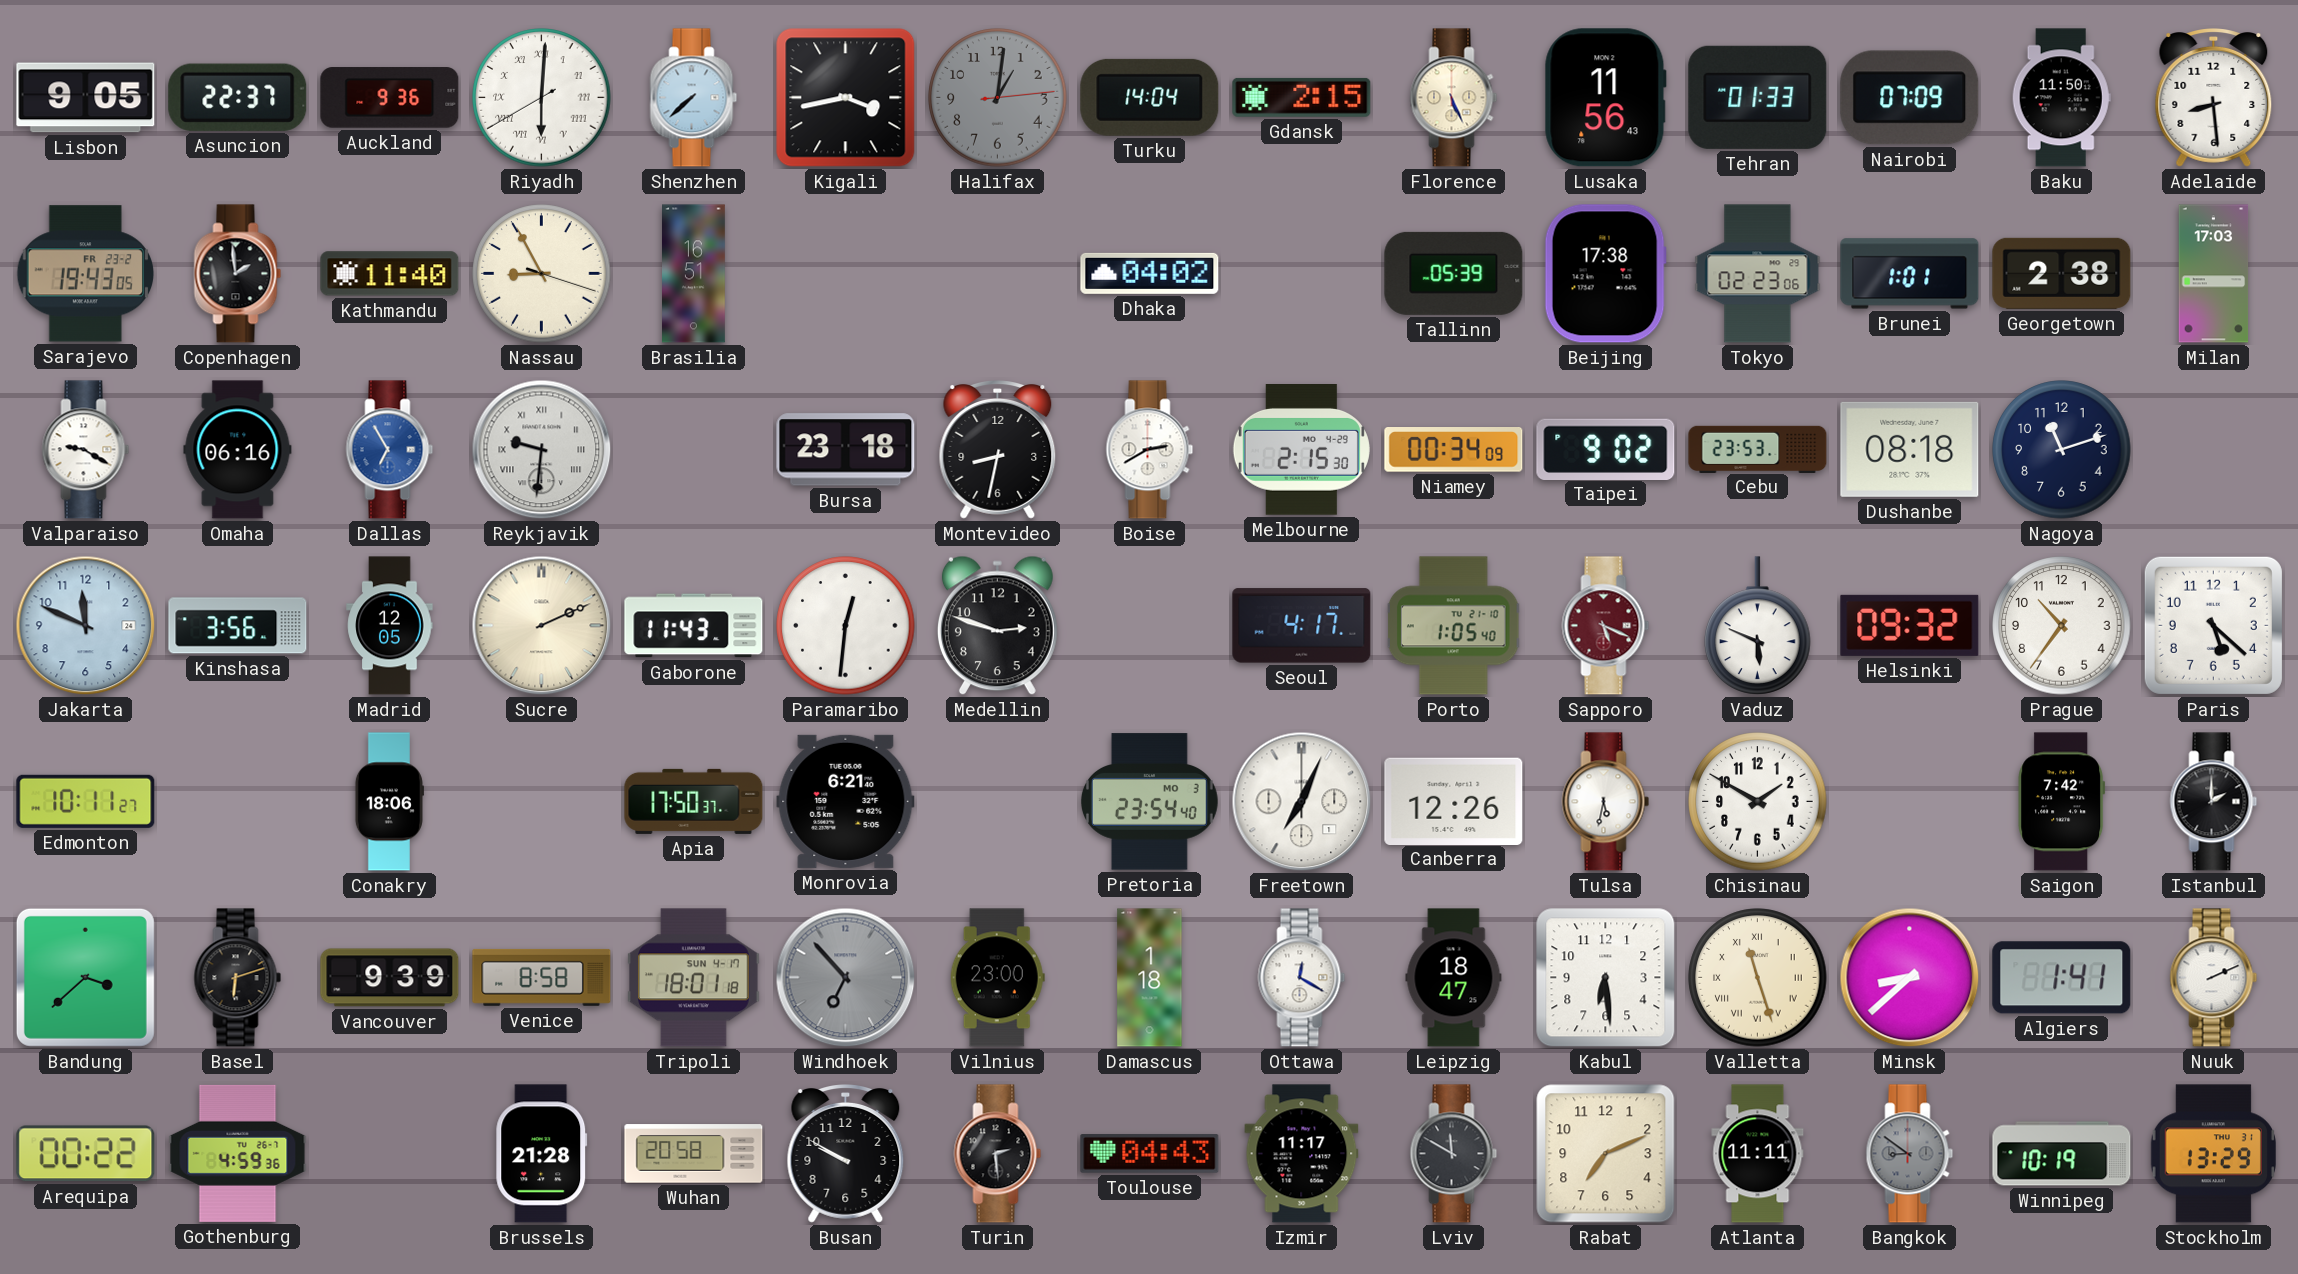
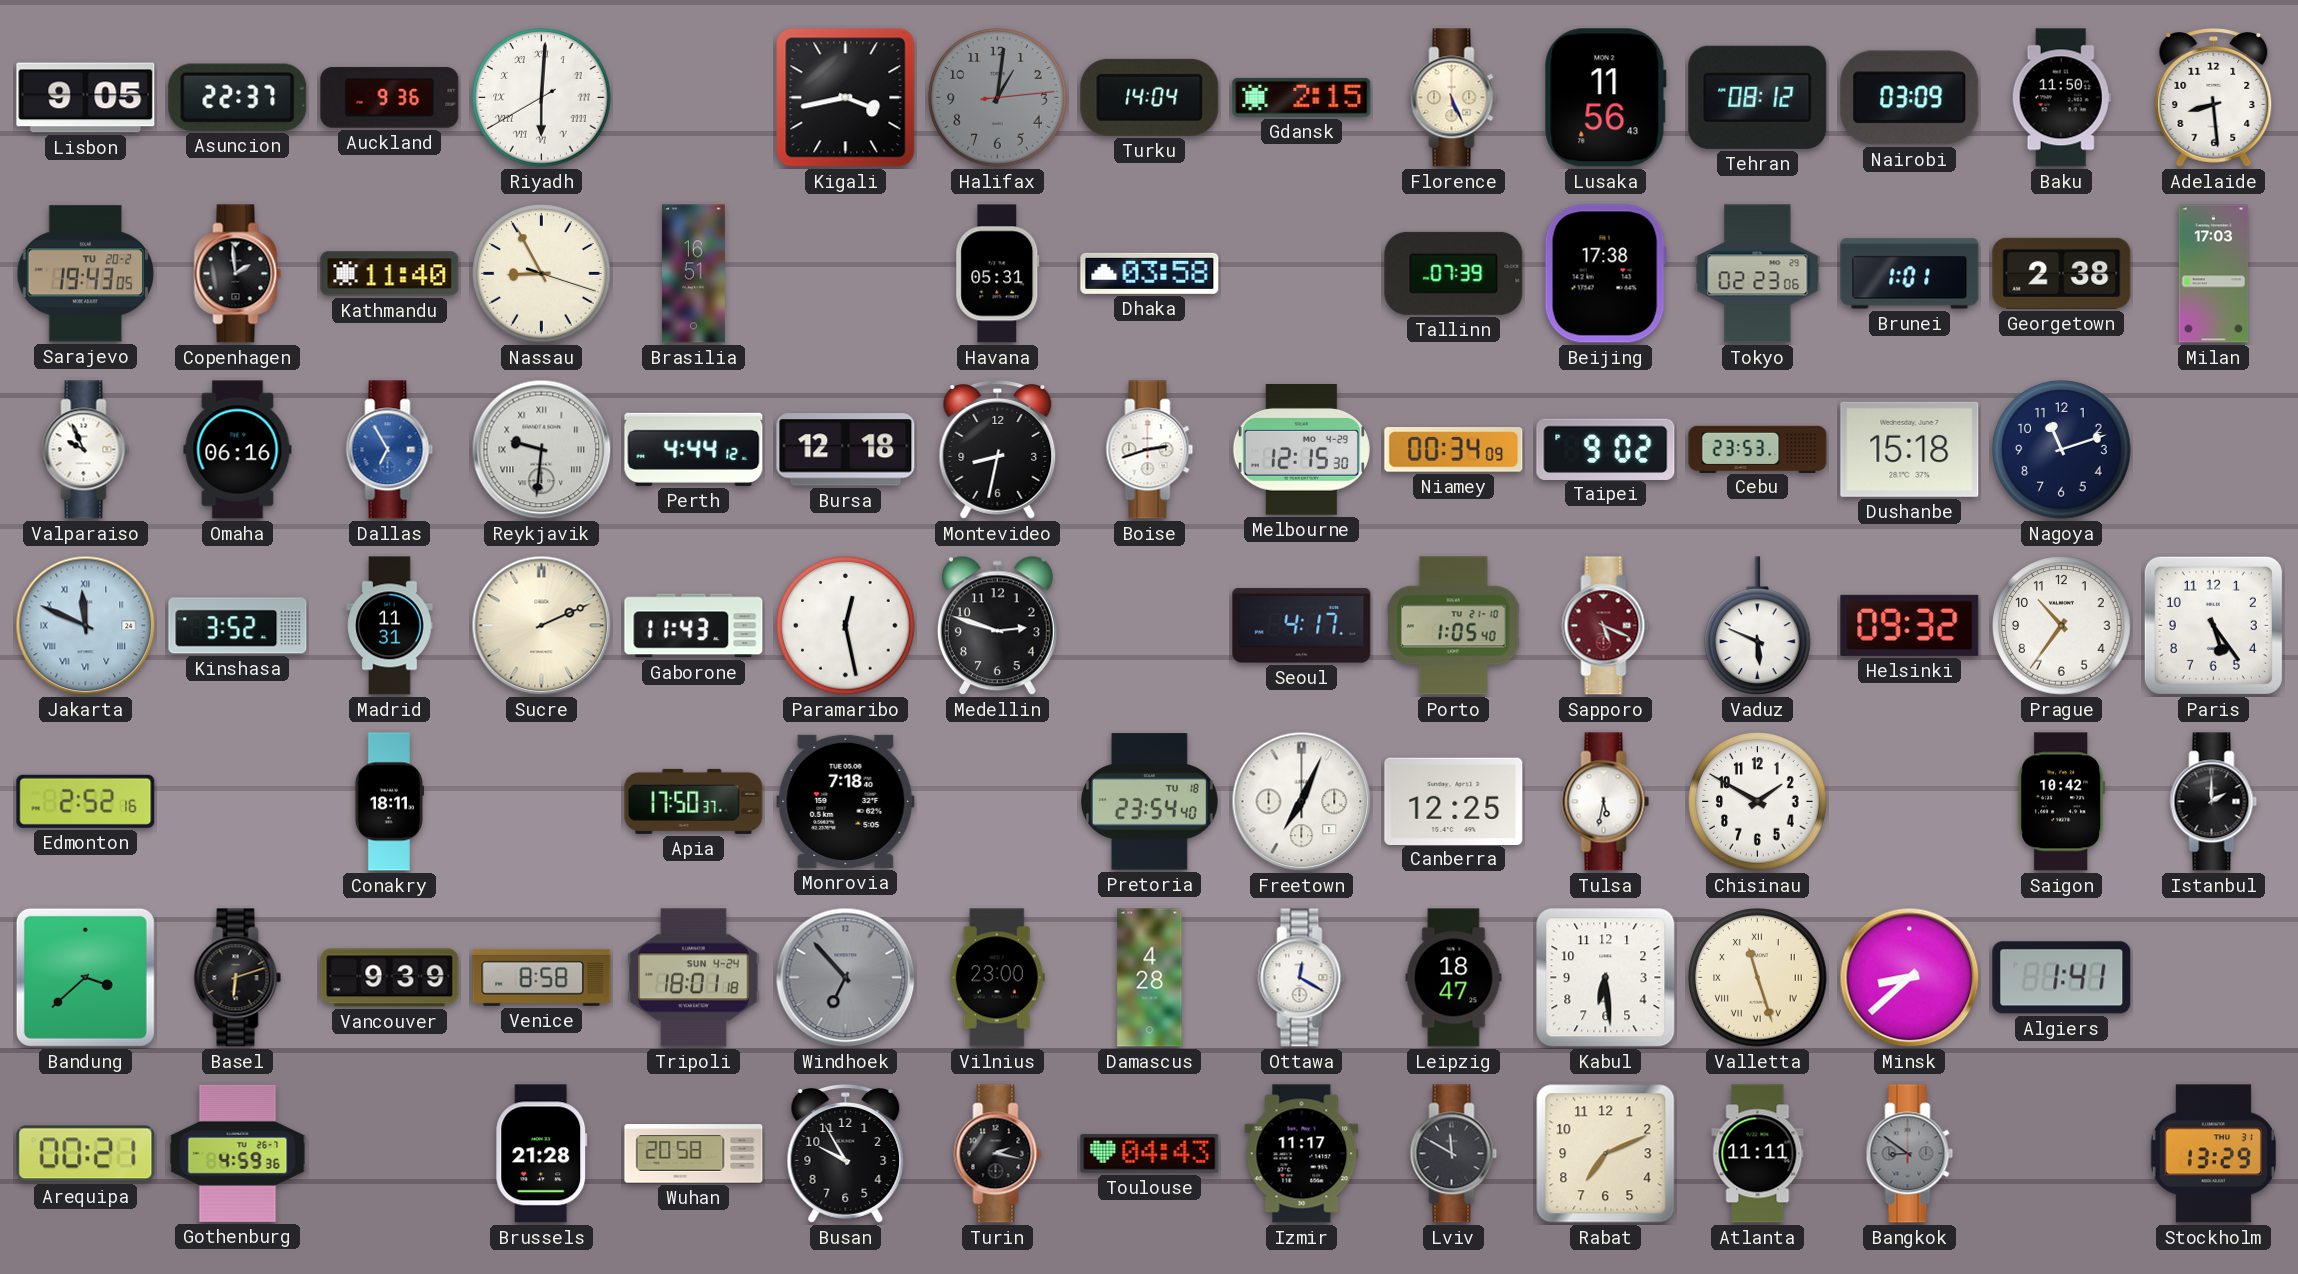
Shenzhen: 7:38 -> none
Tehran: 01:33 -> 08:12
Nairobi: 07:09 -> 03:09
Sarajevo date: FR 23-2 -> TU 20-2
Havana: none -> 05:31
Dhaka: 04:02 -> 03:58
Tallinn: 05:39 -> 07:39
Valparaiso: 9:20 -> 9:56
Perth: none -> 4:44
Bursa: 23:18 -> 12:18
Boise: 2:40 -> 2:42
Melbourne: 2:15 -> 12:15
Dushanbe: 08:18 -> 15:18
Jakarta numerals: Arabic -> Roman
Kinshasa: 3:56 -> 3:52
Madrid: 12:05 -> 11:31
Paramaribo: 12:31 -> 12:28
Paris: 5:22 -> 5:24
Edmonton: 10:11 -> 2:52
Conakry: 18:06 -> 18:11
Monrovia: 6:21 -> 7:18
Pretoria date: MO 3 -> TU 18
Canberra: 12:26 -> 12:25
Saigon: 7:42 -> 10:42
Tripoli date: SUN 4-17 -> SUN 4-24
Damascus: 1:18 -> 4:28
Nuuk: 2:11 -> none
Arequipa: 00:22 -> 00:21
Busan: 9:50 -> 9:55
Turin: 2:29 -> 2:17
Winnipeg: 10:19 -> none
